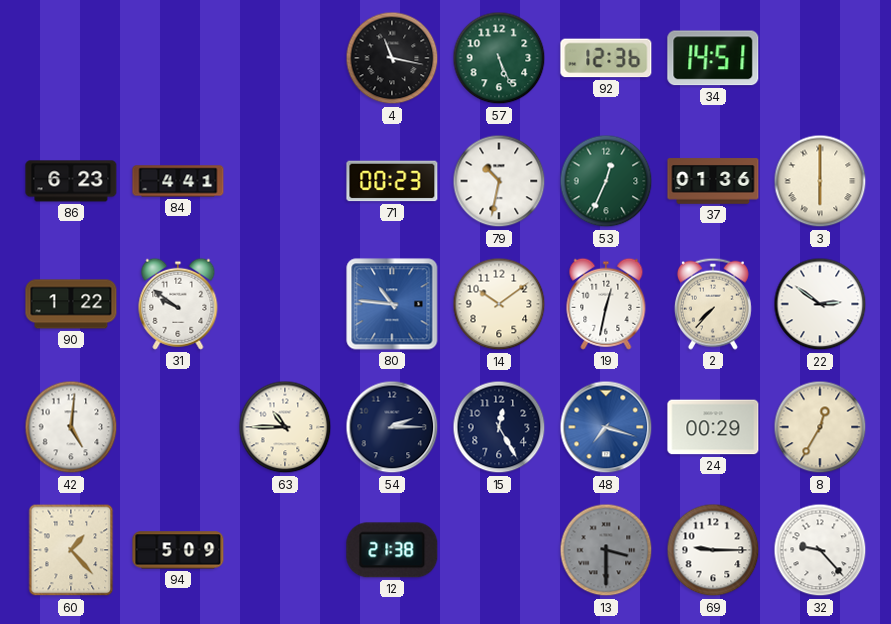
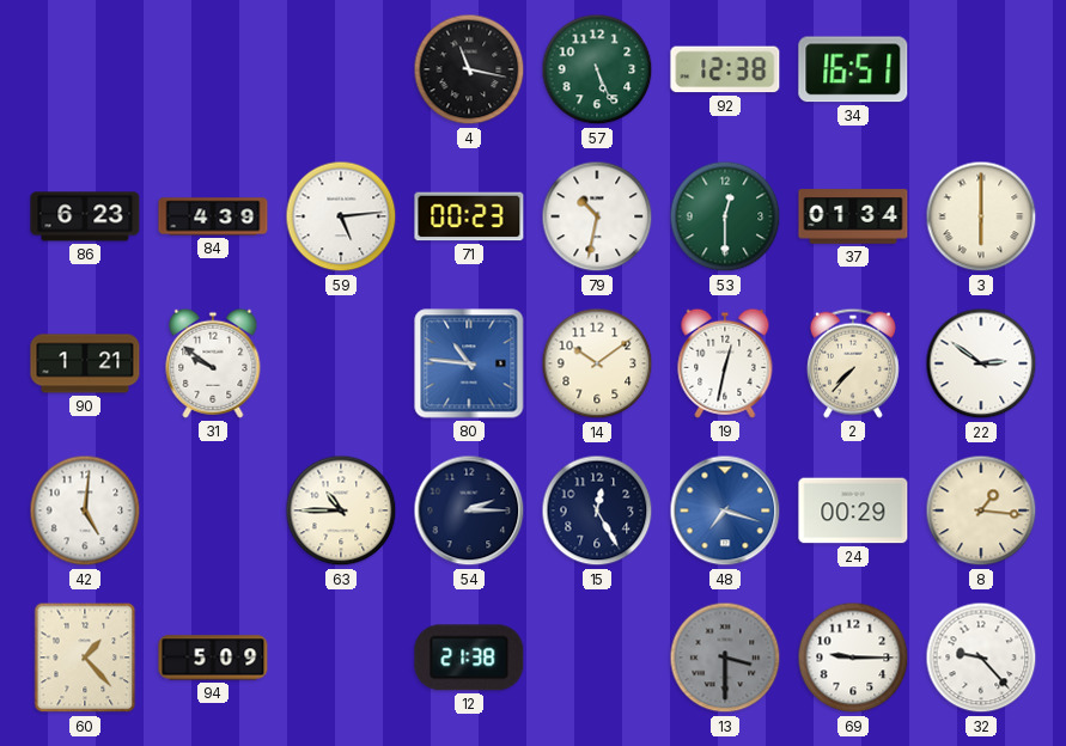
92: 12:36 -> 12:38
34: 14:51 -> 16:51
84: 4:41 -> 4:39
59: none -> 5:14
53: 12:34 -> 12:30
37: 01:36 -> 01:34
90: 1:22 -> 1:21
8: 12:35 -> 1:16
